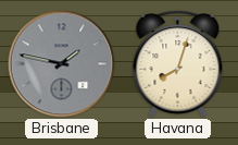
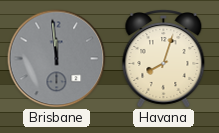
Brisbane: 1:47 -> 11:59
